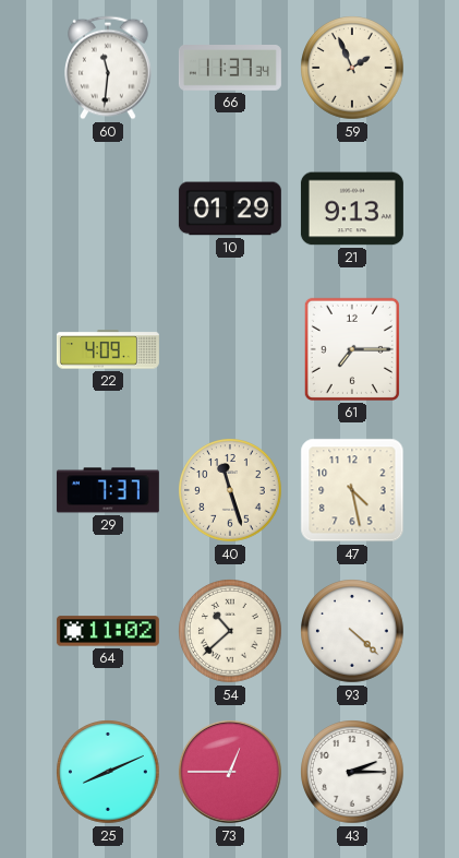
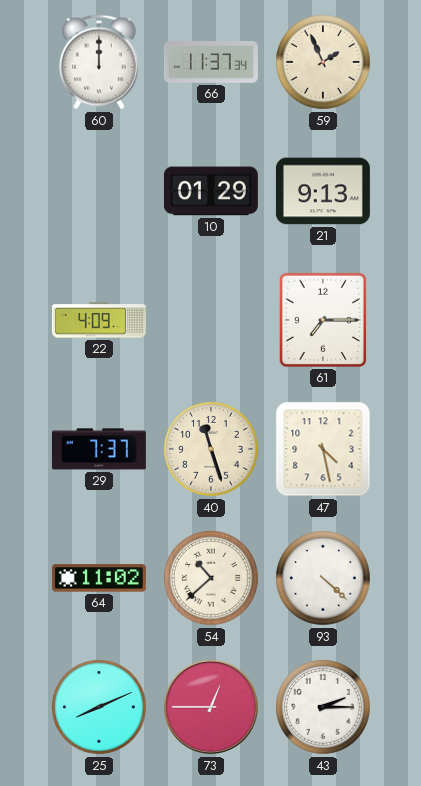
60: 11:31 -> 12:00
